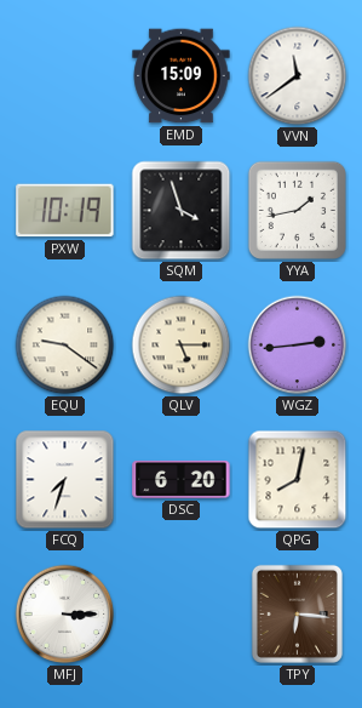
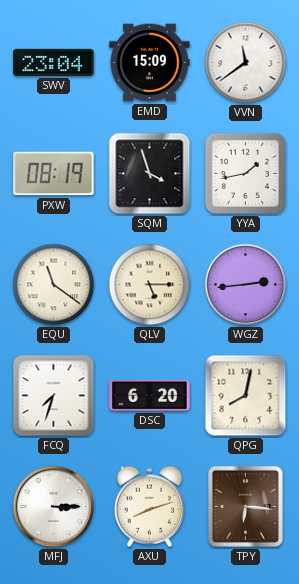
SWV: none -> 23:04
PXW: 10:19 -> 08:19
EQU: 9:21 -> 11:21
AXU: none -> 8:12
